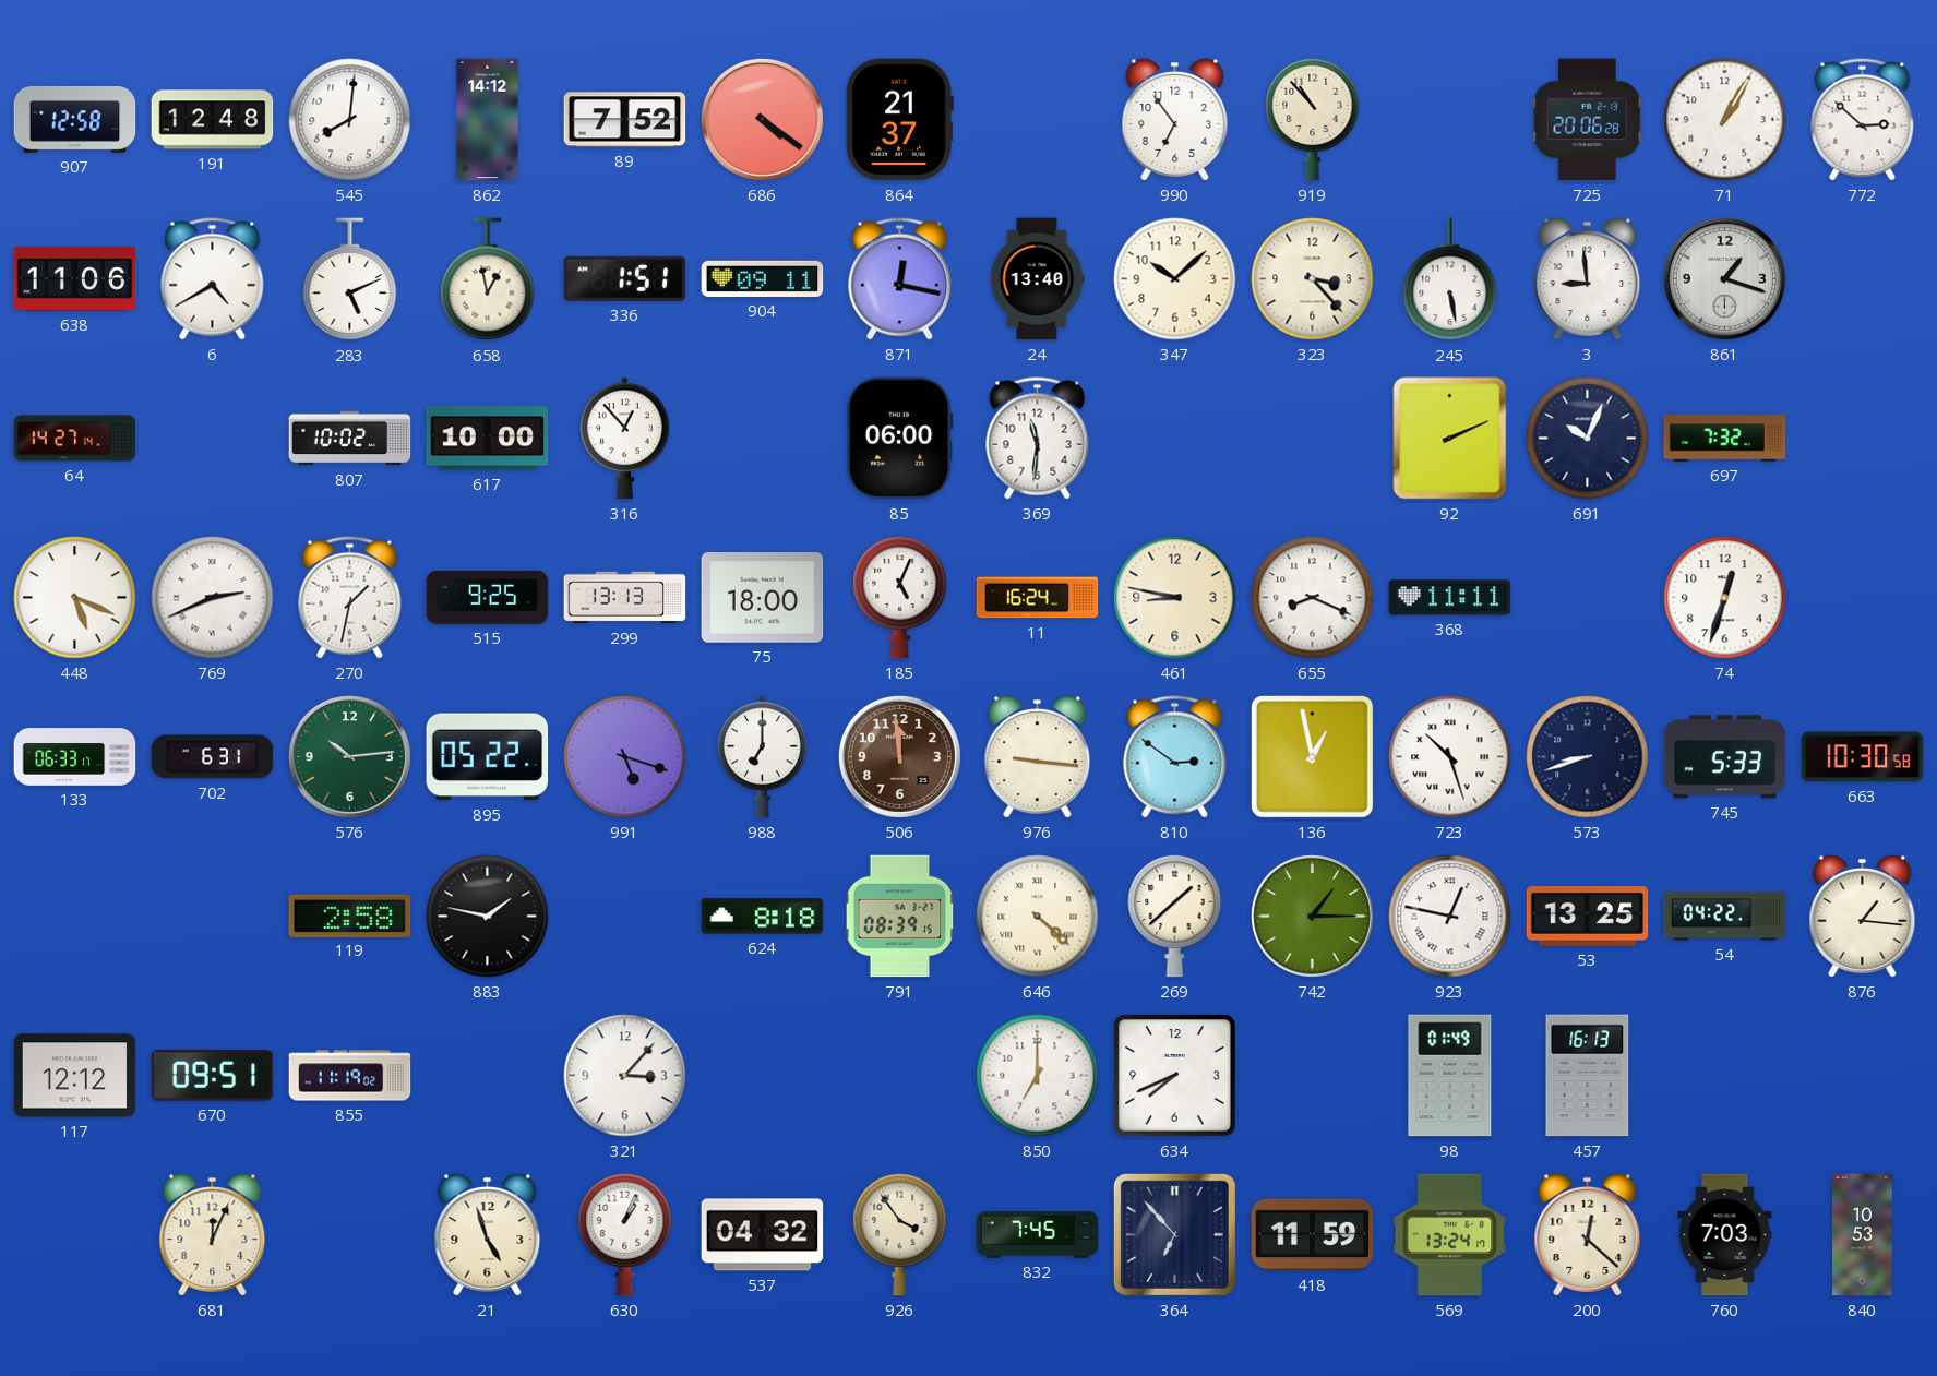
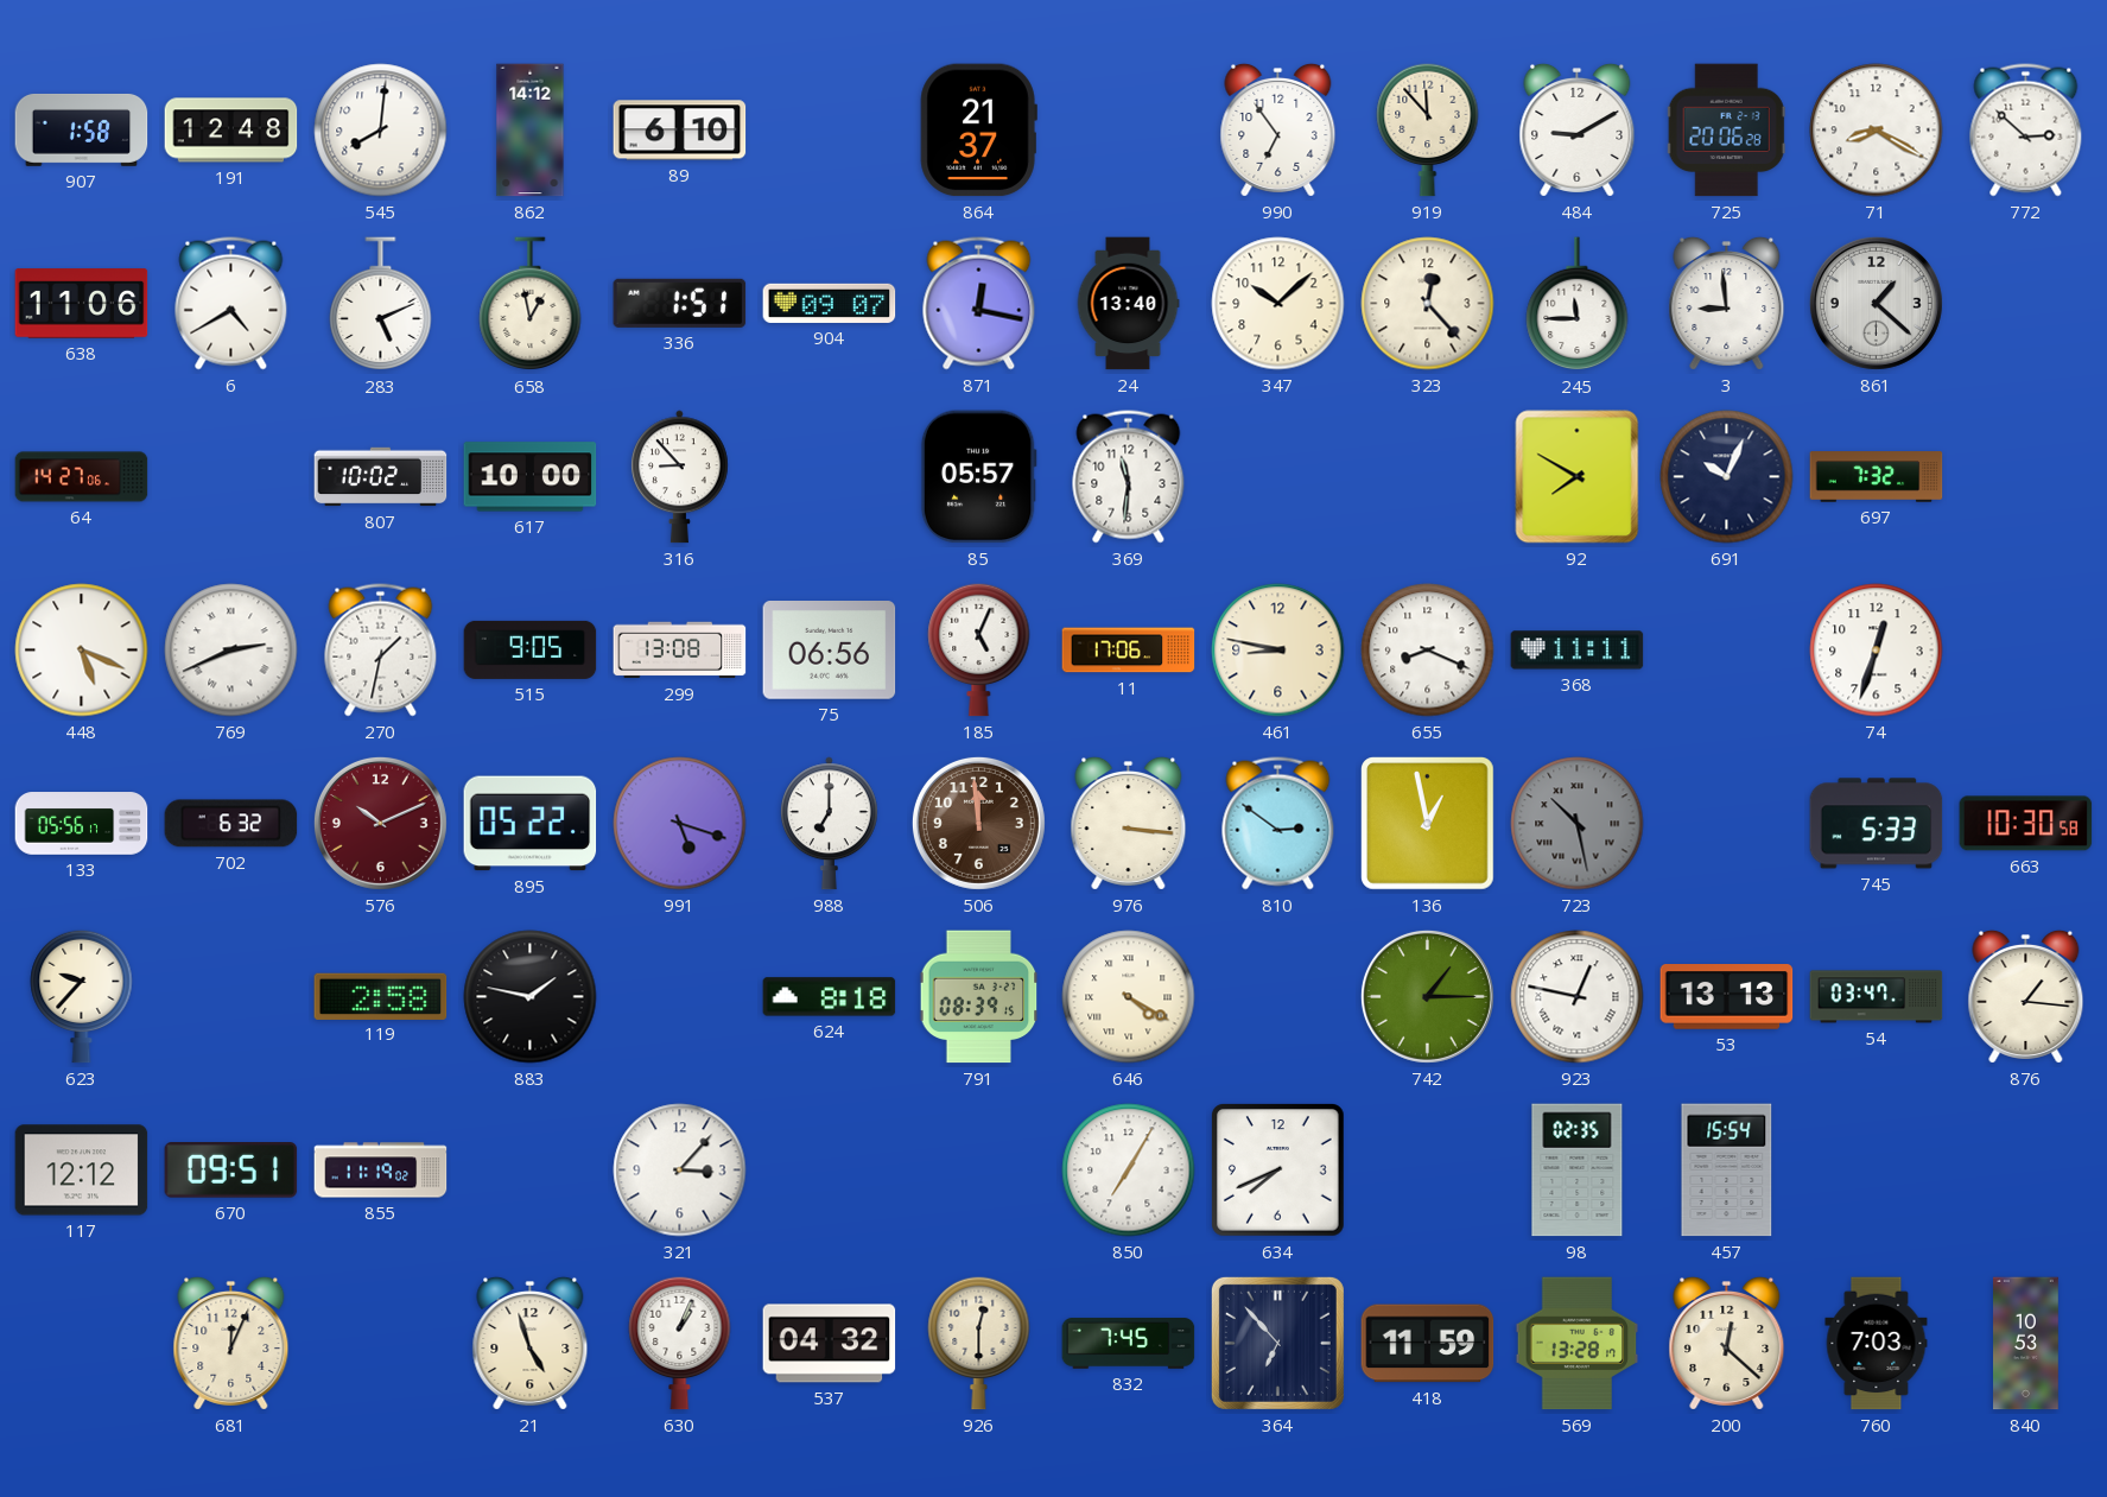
907: 12:58 -> 1:58
89: 7:52 -> 6:10
686: 4:21 -> none
919: 10:53 -> 11:53
484: none -> 9:10
71: 1:05 -> 8:20
904: 09:11 -> 09:07
323: 3:23 -> 12:23
245: 5:28 -> 11:45
861: 1:18 -> 1:22
64: 14:27:14 -> 14:27:06
316: 12:53 -> 8:53
85: 06:00 -> 05:57
92: 2:11 -> 7:50
515: 9:25 -> 9:05
299: 13:13 -> 13:08
75: 18:00 -> 06:56
11: 16:24 -> 17:06
133: 06:33 -> 05:56
702: 6:31 -> 6:32
576: 10:14 -> 10:11
576 dial: green -> burgundy
976: 9:16 -> 3:16
723: 10:27 -> 10:28
723 dial: white -> grey
573: 8:42 -> none
623: none -> 9:37
646: 4:22 -> 4:20
269: 1:38 -> none
53: 13:25 -> 13:13
54: 04:22 -> 03:47
850: 7:00 -> 7:05
98: 01:49 -> 02:35
457: 16:13 -> 15:54
926: 3:54 -> 12:30
569: 13:24 -> 13:28
